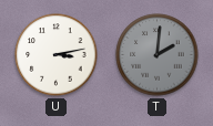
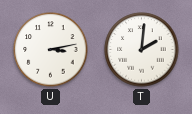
T dial: grey -> white
